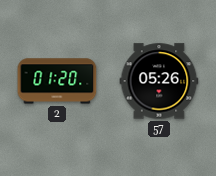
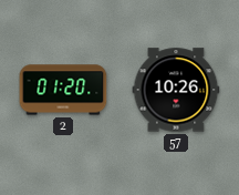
57: 05:26 -> 10:26
